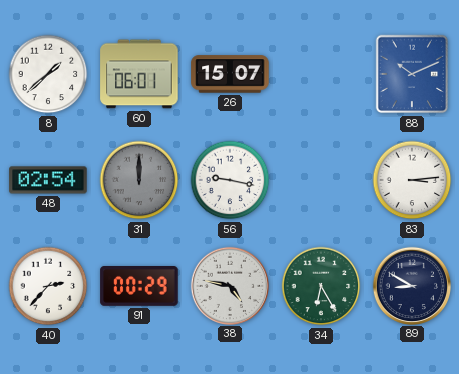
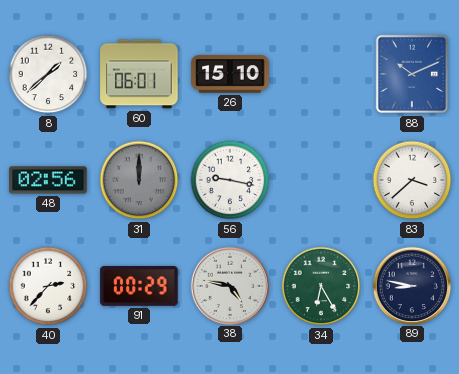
26: 15:07 -> 15:10
48: 02:54 -> 02:56
83: 3:14 -> 3:38
89: 8:50 -> 8:47
